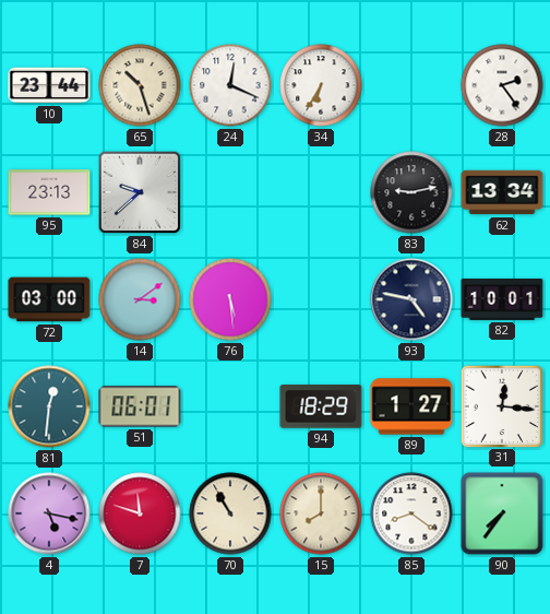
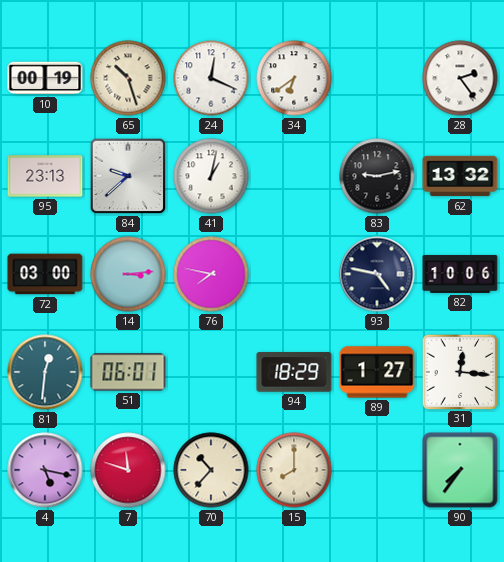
10: 23:44 -> 00:19
34: 6:35 -> 6:39
41: none -> 1:02
62: 13:34 -> 13:32
14: 3:09 -> 3:14
76: 5:29 -> 7:47
82: 10:01 -> 10:06
70: 10:55 -> 10:37
85: 8:21 -> none
